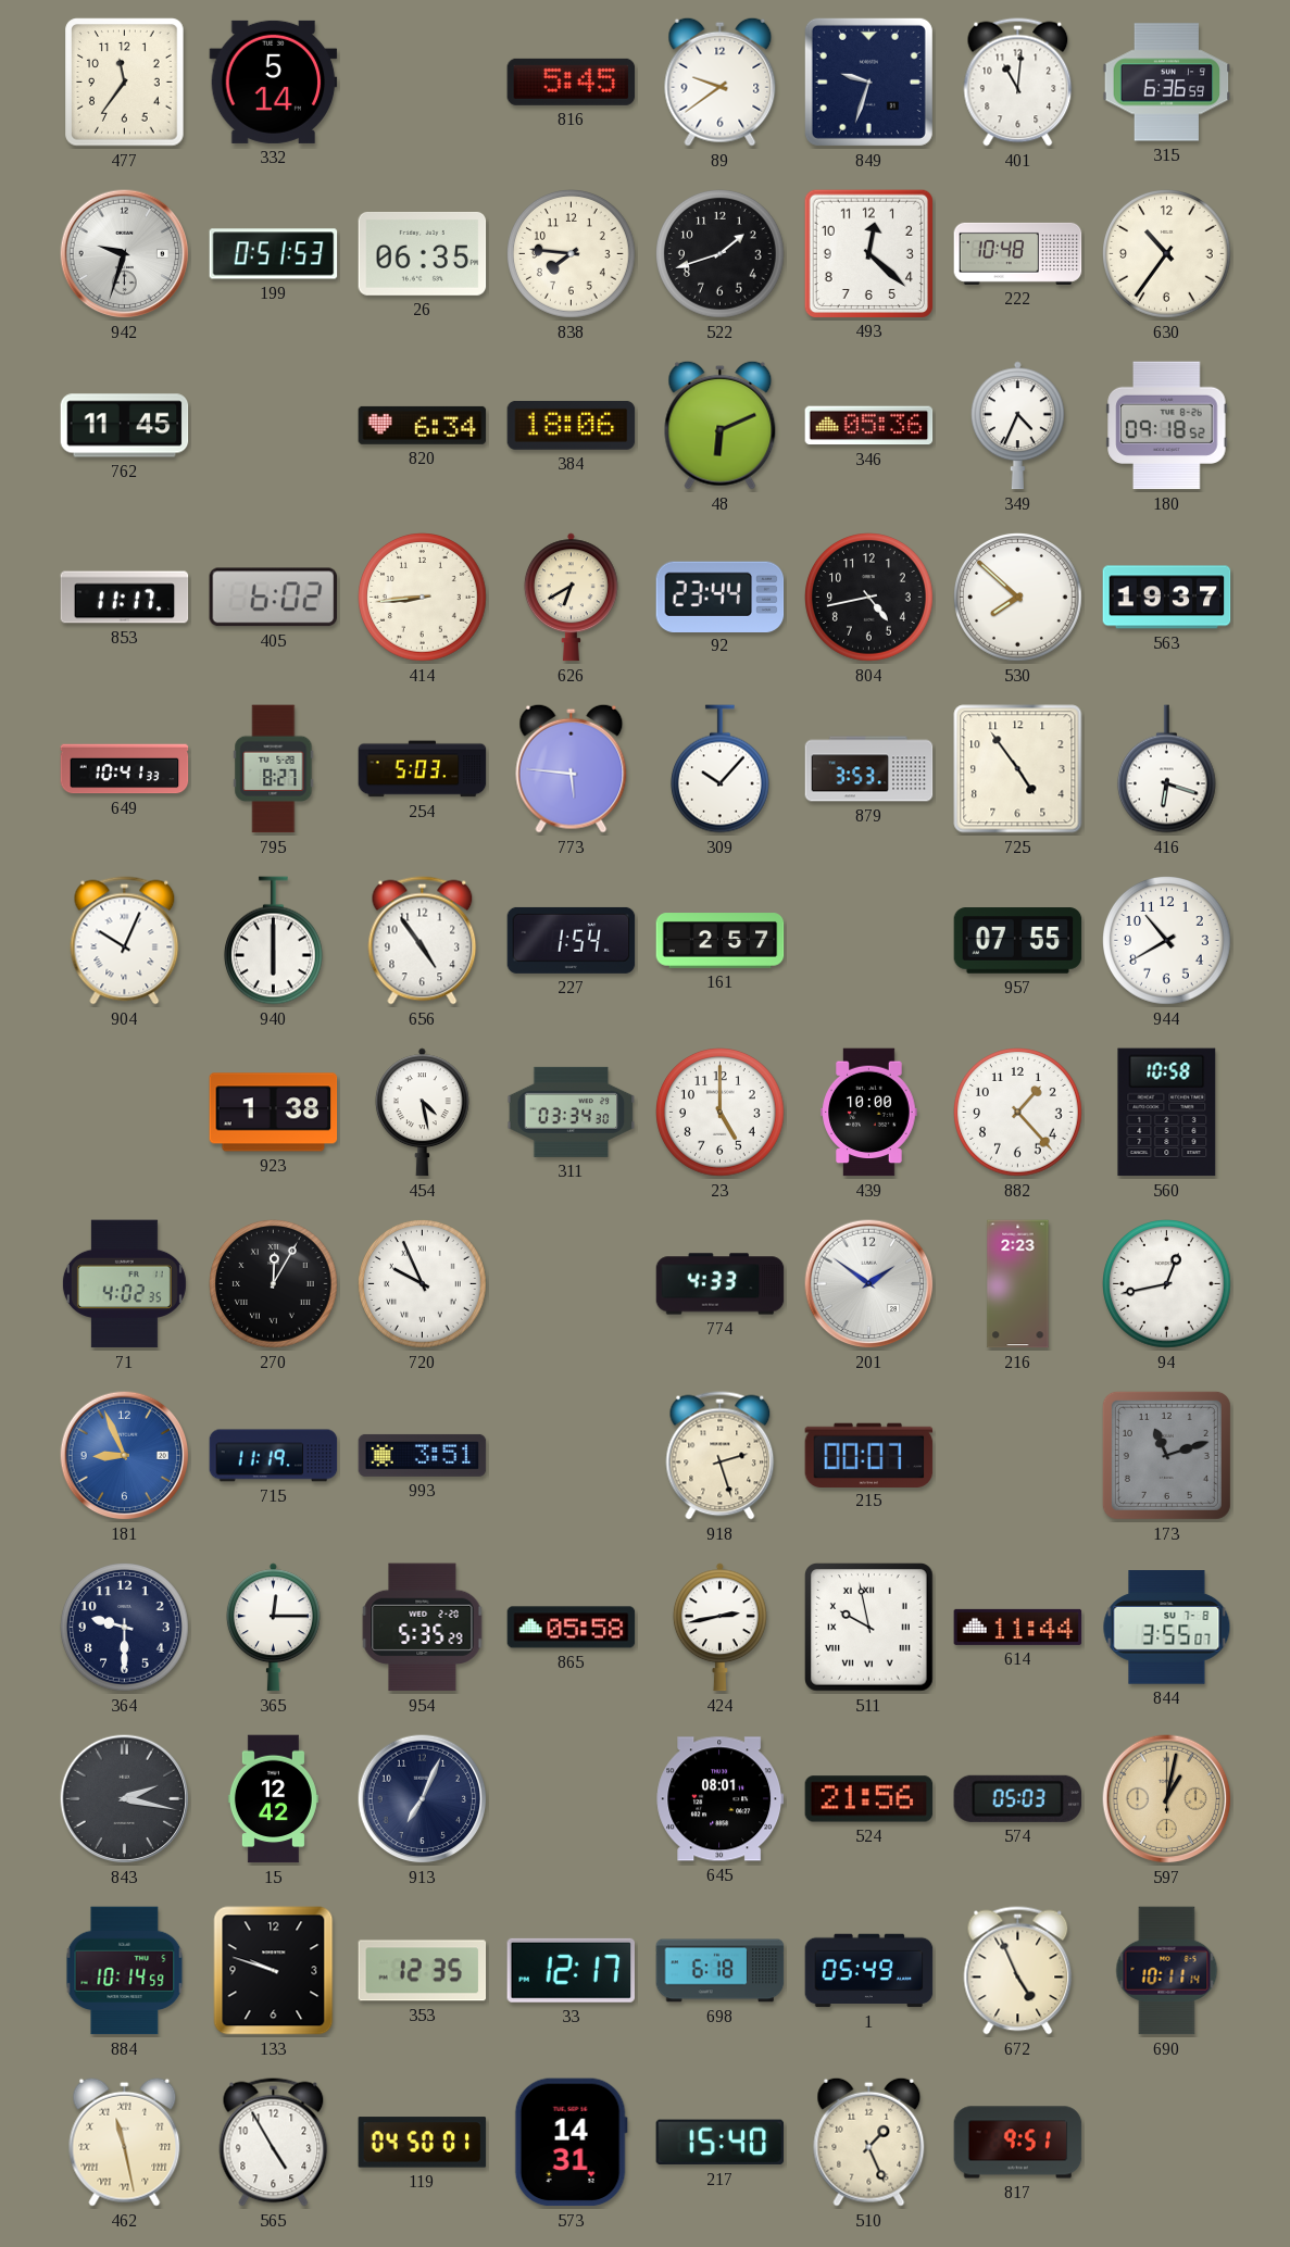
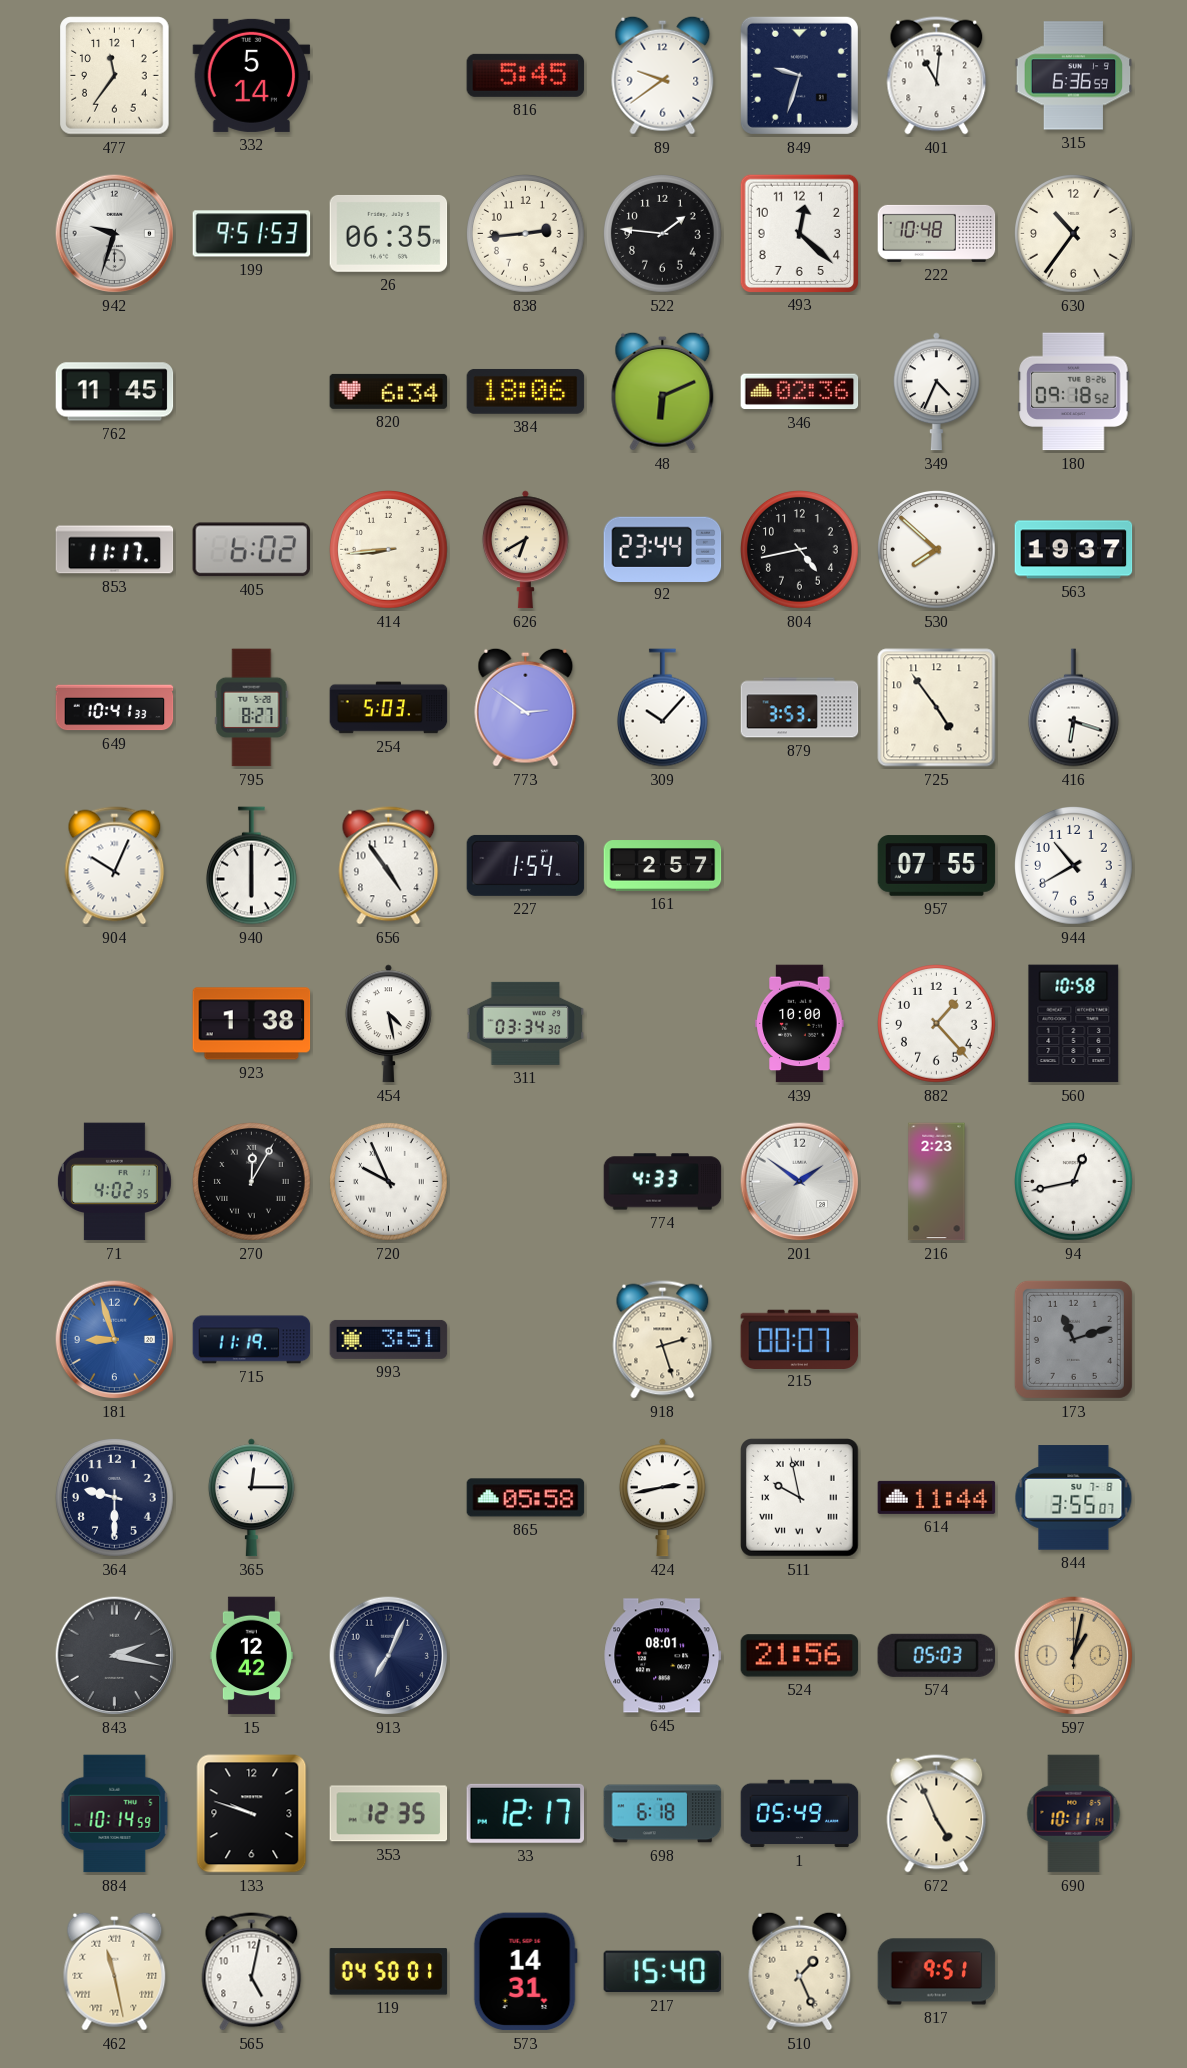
199: 0:51 -> 9:51
838: 7:46 -> 2:44
522: 1:42 -> 1:46
346: 05:36 -> 02:36
773: 5:46 -> 2:51
23: 5:00 -> none
181: 8:56 -> 8:57
954: 5:35 -> none
565: 4:55 -> 5:02
